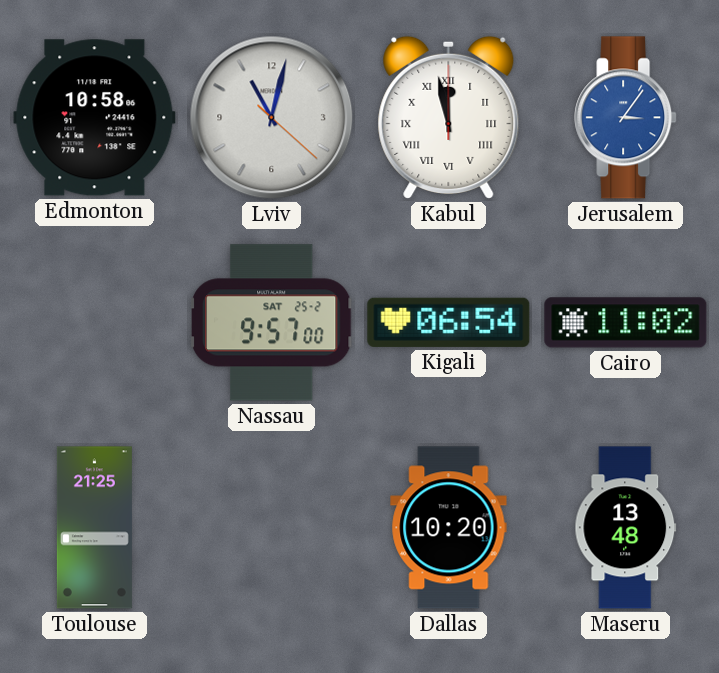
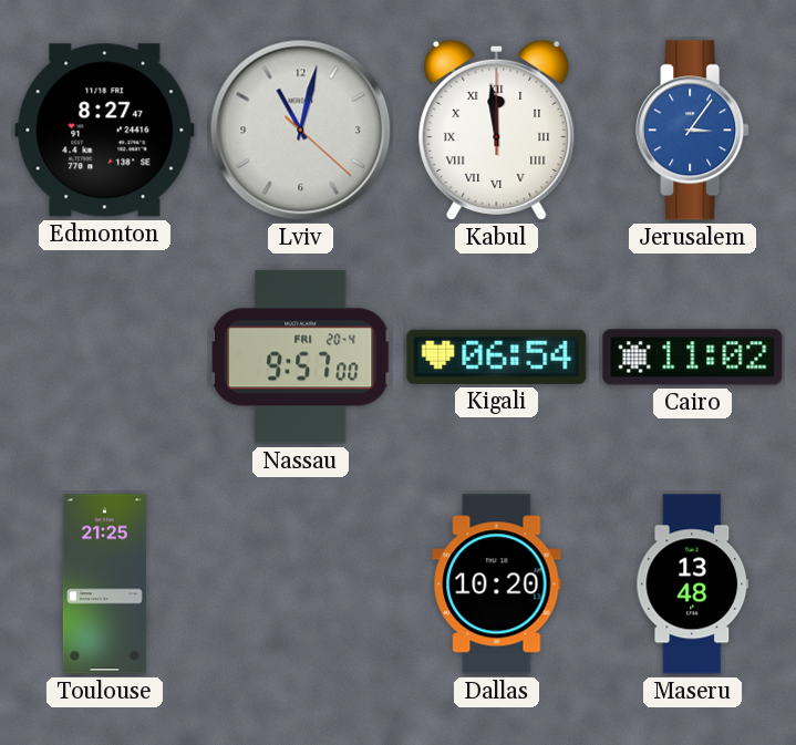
Edmonton: 10:58 -> 8:27
Kabul: 11:58 -> 11:59
Nassau date: SAT 25-2 -> FRI 20-4
